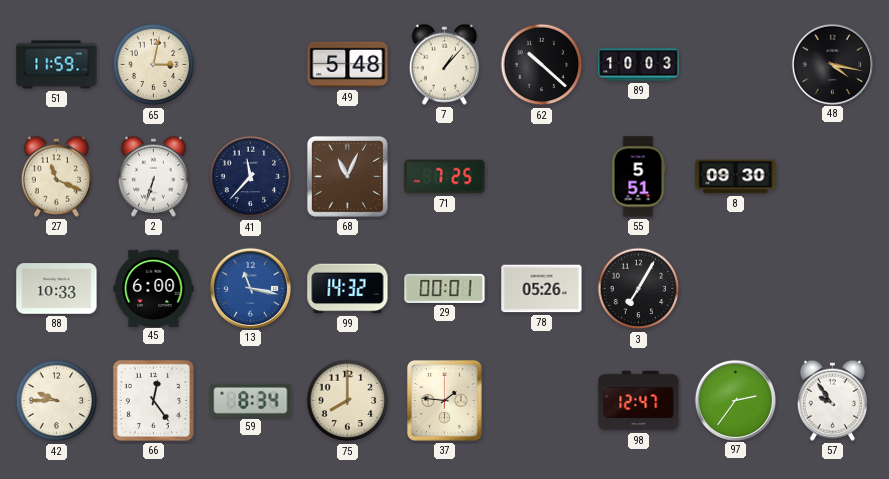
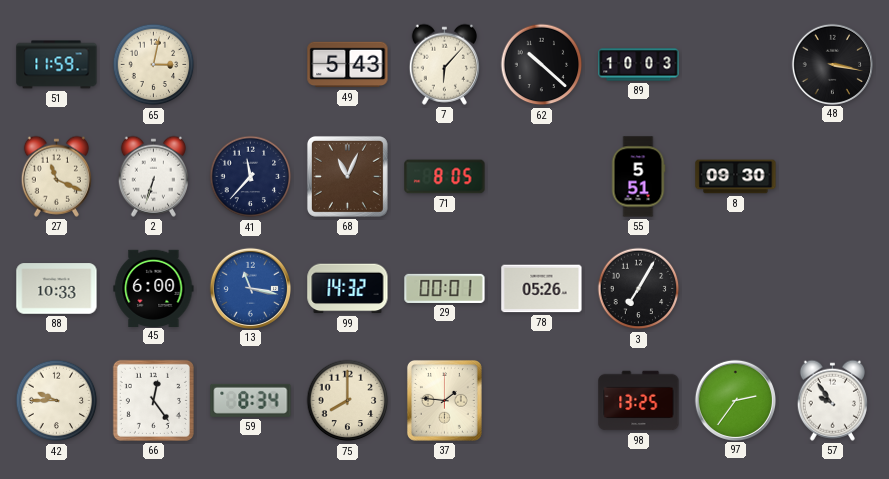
49: 5:48 -> 5:43
7: 1:07 -> 6:07
48: 4:17 -> 3:17
71: 7:25 -> 8:05
98: 12:47 -> 13:25
